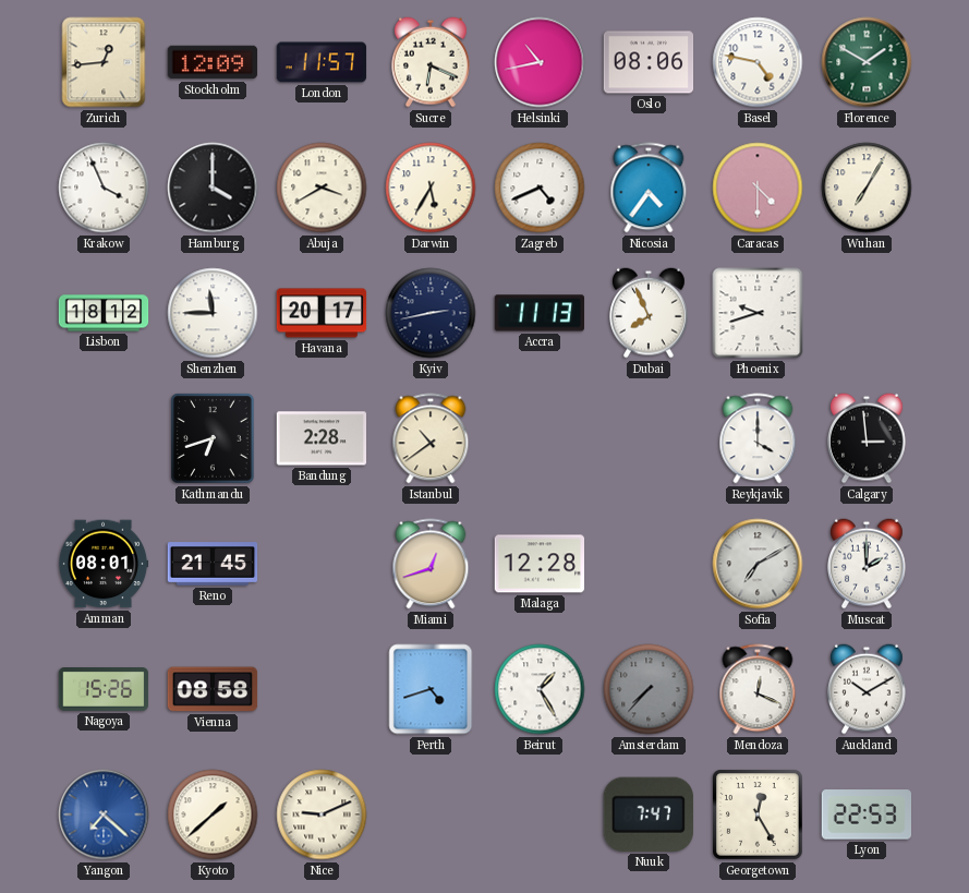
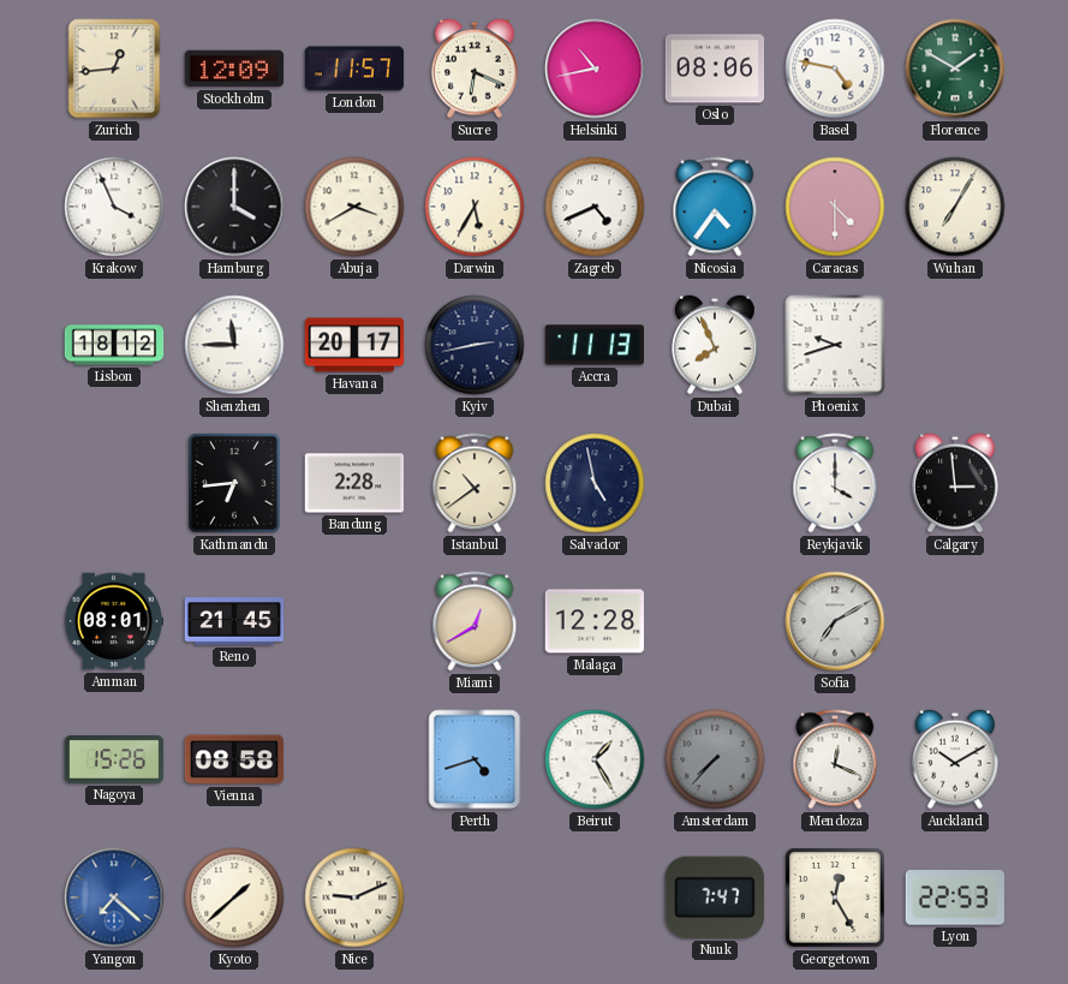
Kathmandu: 6:42 -> 6:44
Salvador: none -> 4:58
Miami: 12:42 -> 12:40
Muscat: 2:00 -> none
